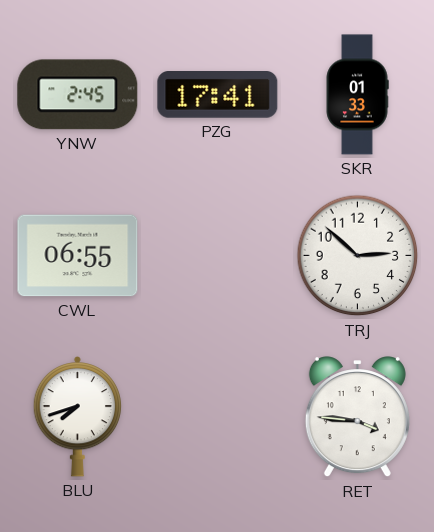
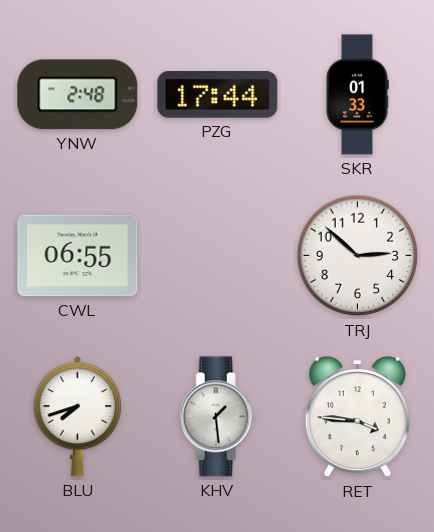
YNW: 2:45 -> 2:48
PZG: 17:41 -> 17:44
KHV: none -> 1:29
